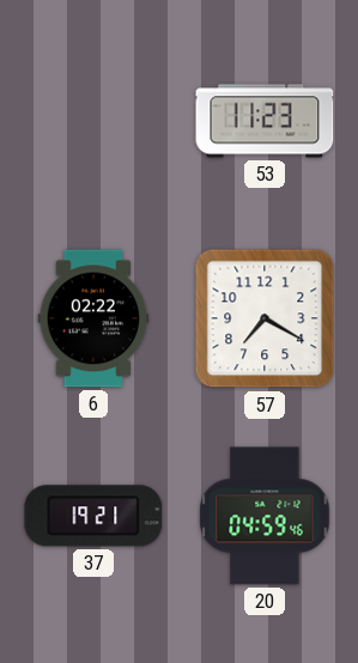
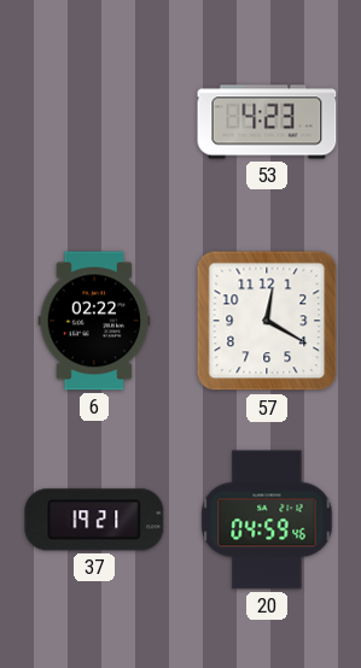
53: 11:23 -> 4:23
57: 7:20 -> 12:20
